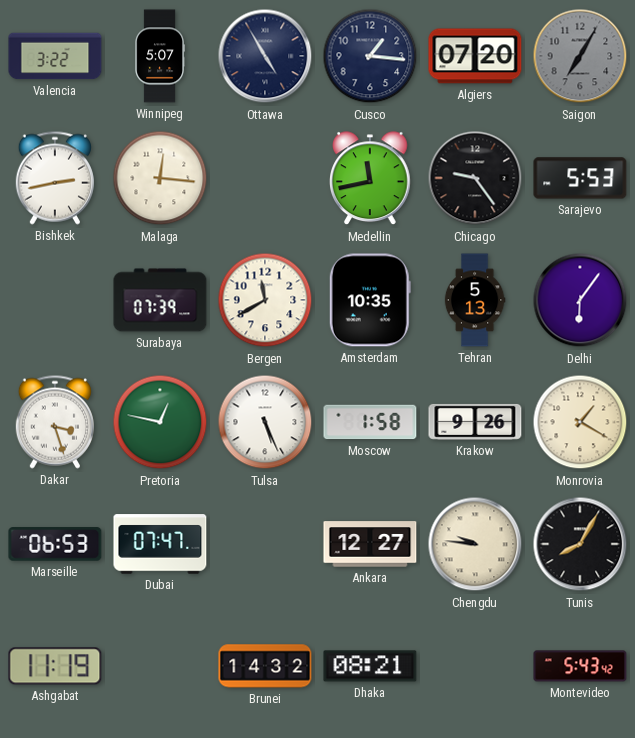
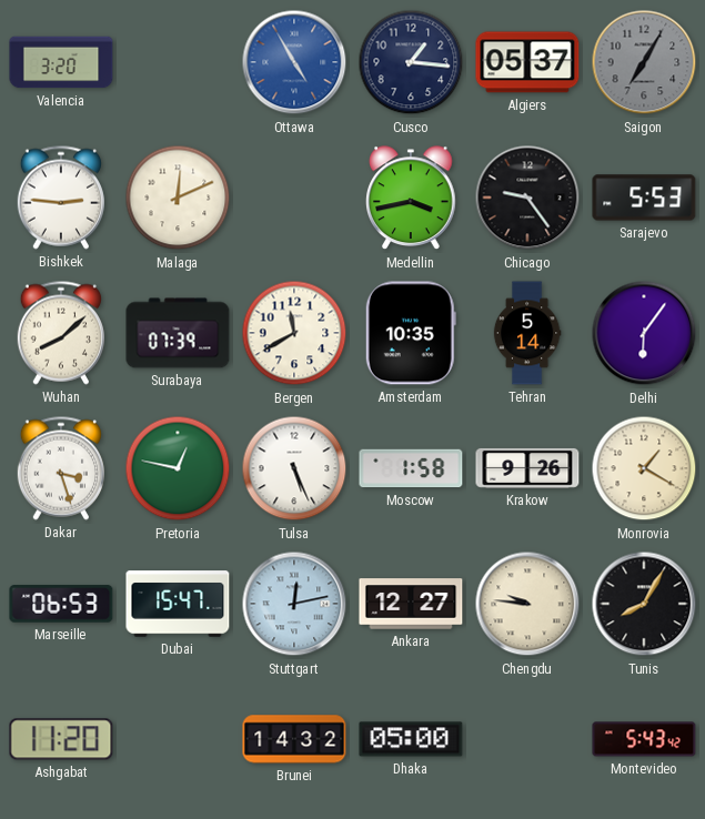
Valencia: 3:22 -> 3:20
Winnipeg: 5:07 -> none
Ottawa dial: navy -> blue
Algiers: 07:20 -> 05:37
Bishkek: 2:43 -> 2:46
Malaga: 12:16 -> 12:11
Medellin: 11:43 -> 3:43
Wuhan: none -> 8:08
Tehran: 5:13 -> 5:14
Dubai: 07:47 -> 15:47
Stuttgart: none -> 12:13
Ashgabat: 11:19 -> 11:20
Dhaka: 08:21 -> 05:00
